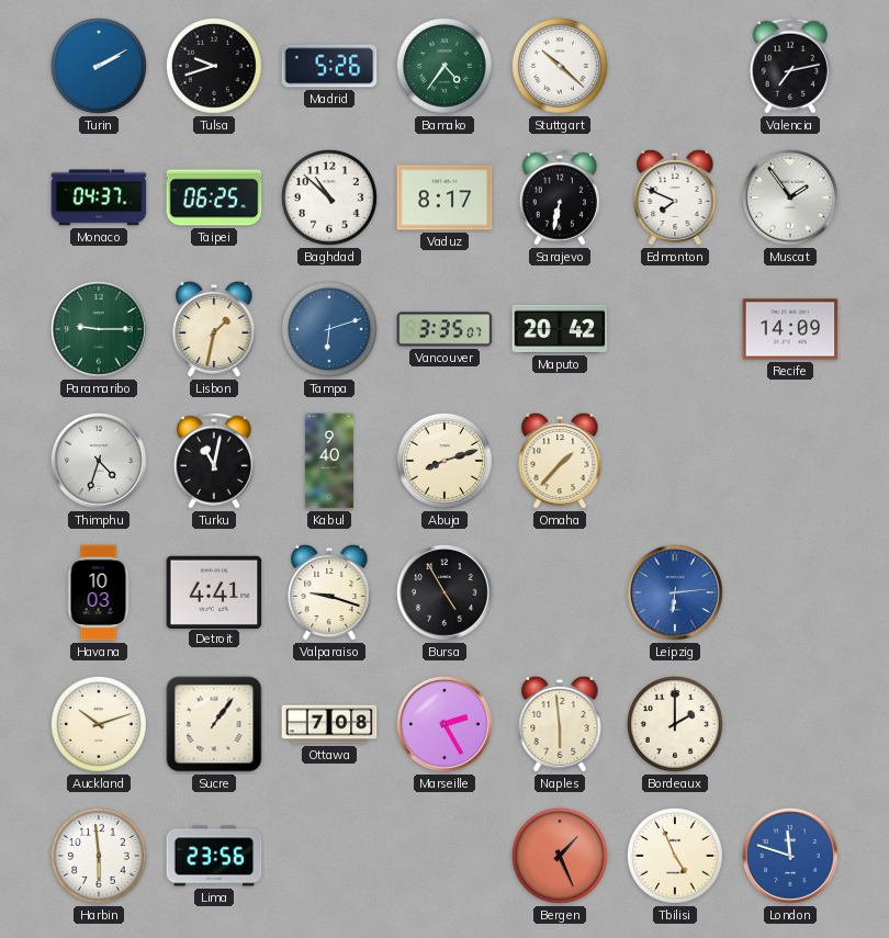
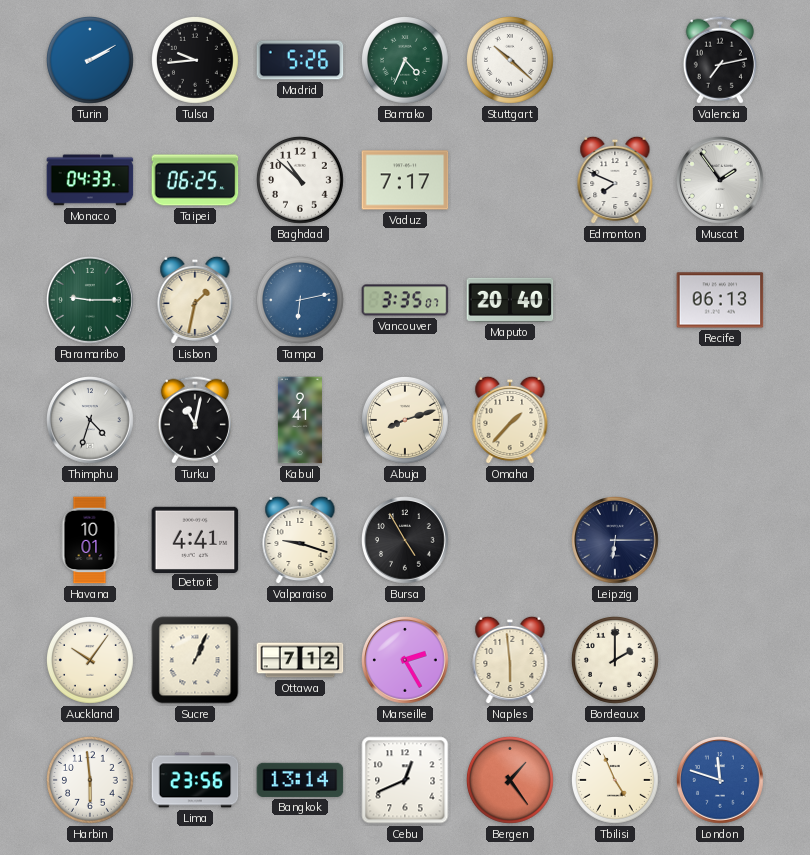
Tulsa: 9:42 -> 9:44
Bamako: 4:36 -> 4:34
Monaco: 04:37 -> 04:33
Vaduz: 8:17 -> 7:17
Sarajevo: 6:32 -> none
Tampa: 6:12 -> 6:13
Maputo: 20:42 -> 20:40
Recife: 14:09 -> 06:13
Kabul: 9:40 -> 9:41
Havana: 10:03 -> 10:01
Leipzig: 6:14 -> 6:15
Leipzig dial: blue -> navy
Auckland: 10:12 -> 10:06
Sucre: 1:06 -> 1:04
Ottawa: 7:08 -> 7:12
Bangkok: none -> 13:14
Cebu: none -> 12:41
Bergen: 1:26 -> 1:24
